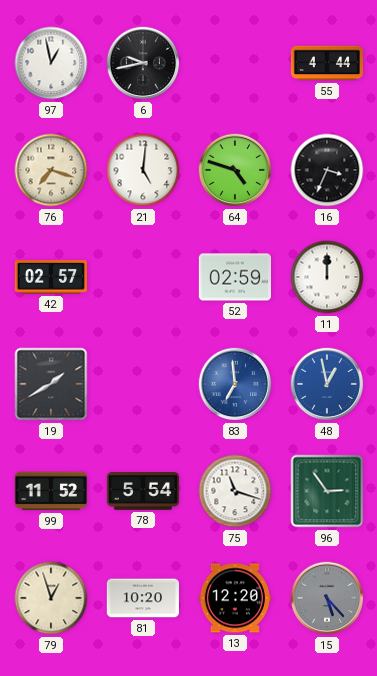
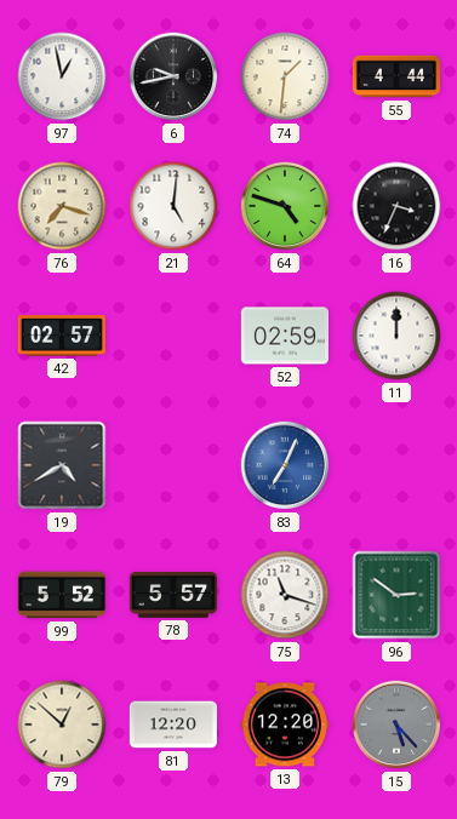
74: none -> 1:31
19: 1:40 -> 4:40
83: 6:59 -> 7:04
48: 12:58 -> none
99: 11:52 -> 5:52
78: 5:54 -> 5:57
96: 2:54 -> 2:51
79: 12:57 -> 12:52
81: 10:20 -> 12:20
